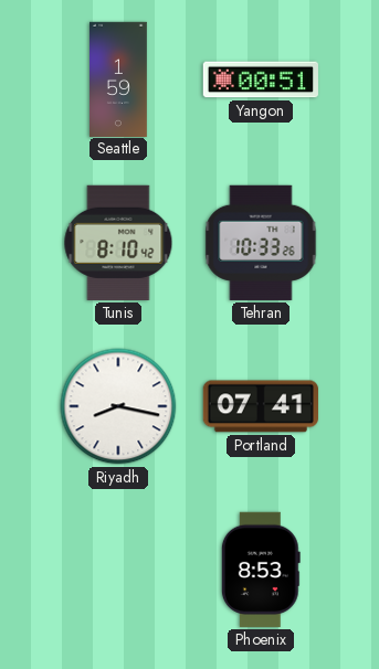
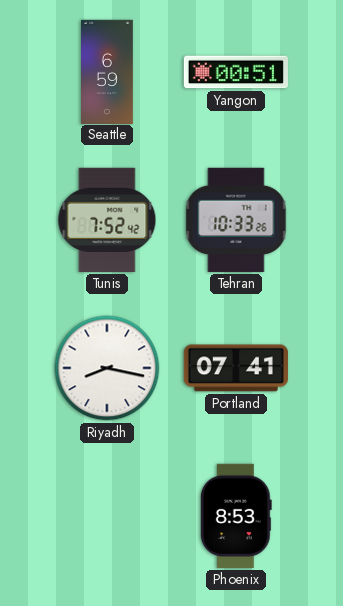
Seattle: 1:59 -> 6:59
Tunis: 8:10 -> 7:52
